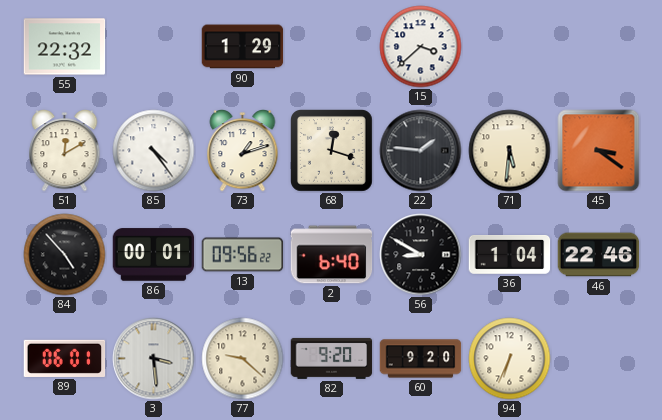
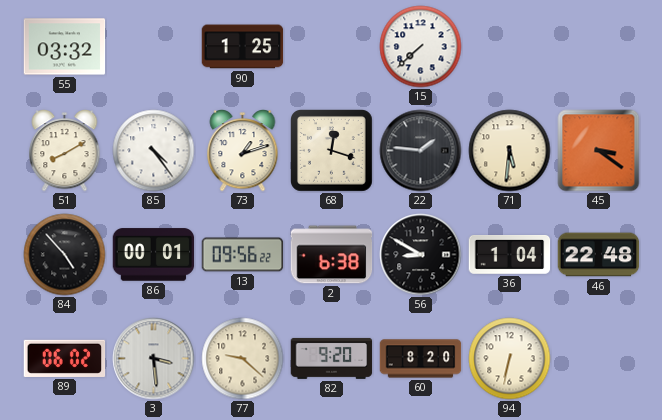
55: 22:32 -> 03:32
90: 1:29 -> 1:25
15: 3:38 -> 7:38
51: 12:10 -> 8:10
2: 6:40 -> 6:38
46: 22:46 -> 22:48
89: 06:01 -> 06:02
60: 9:20 -> 8:20
94: 6:34 -> 6:32
